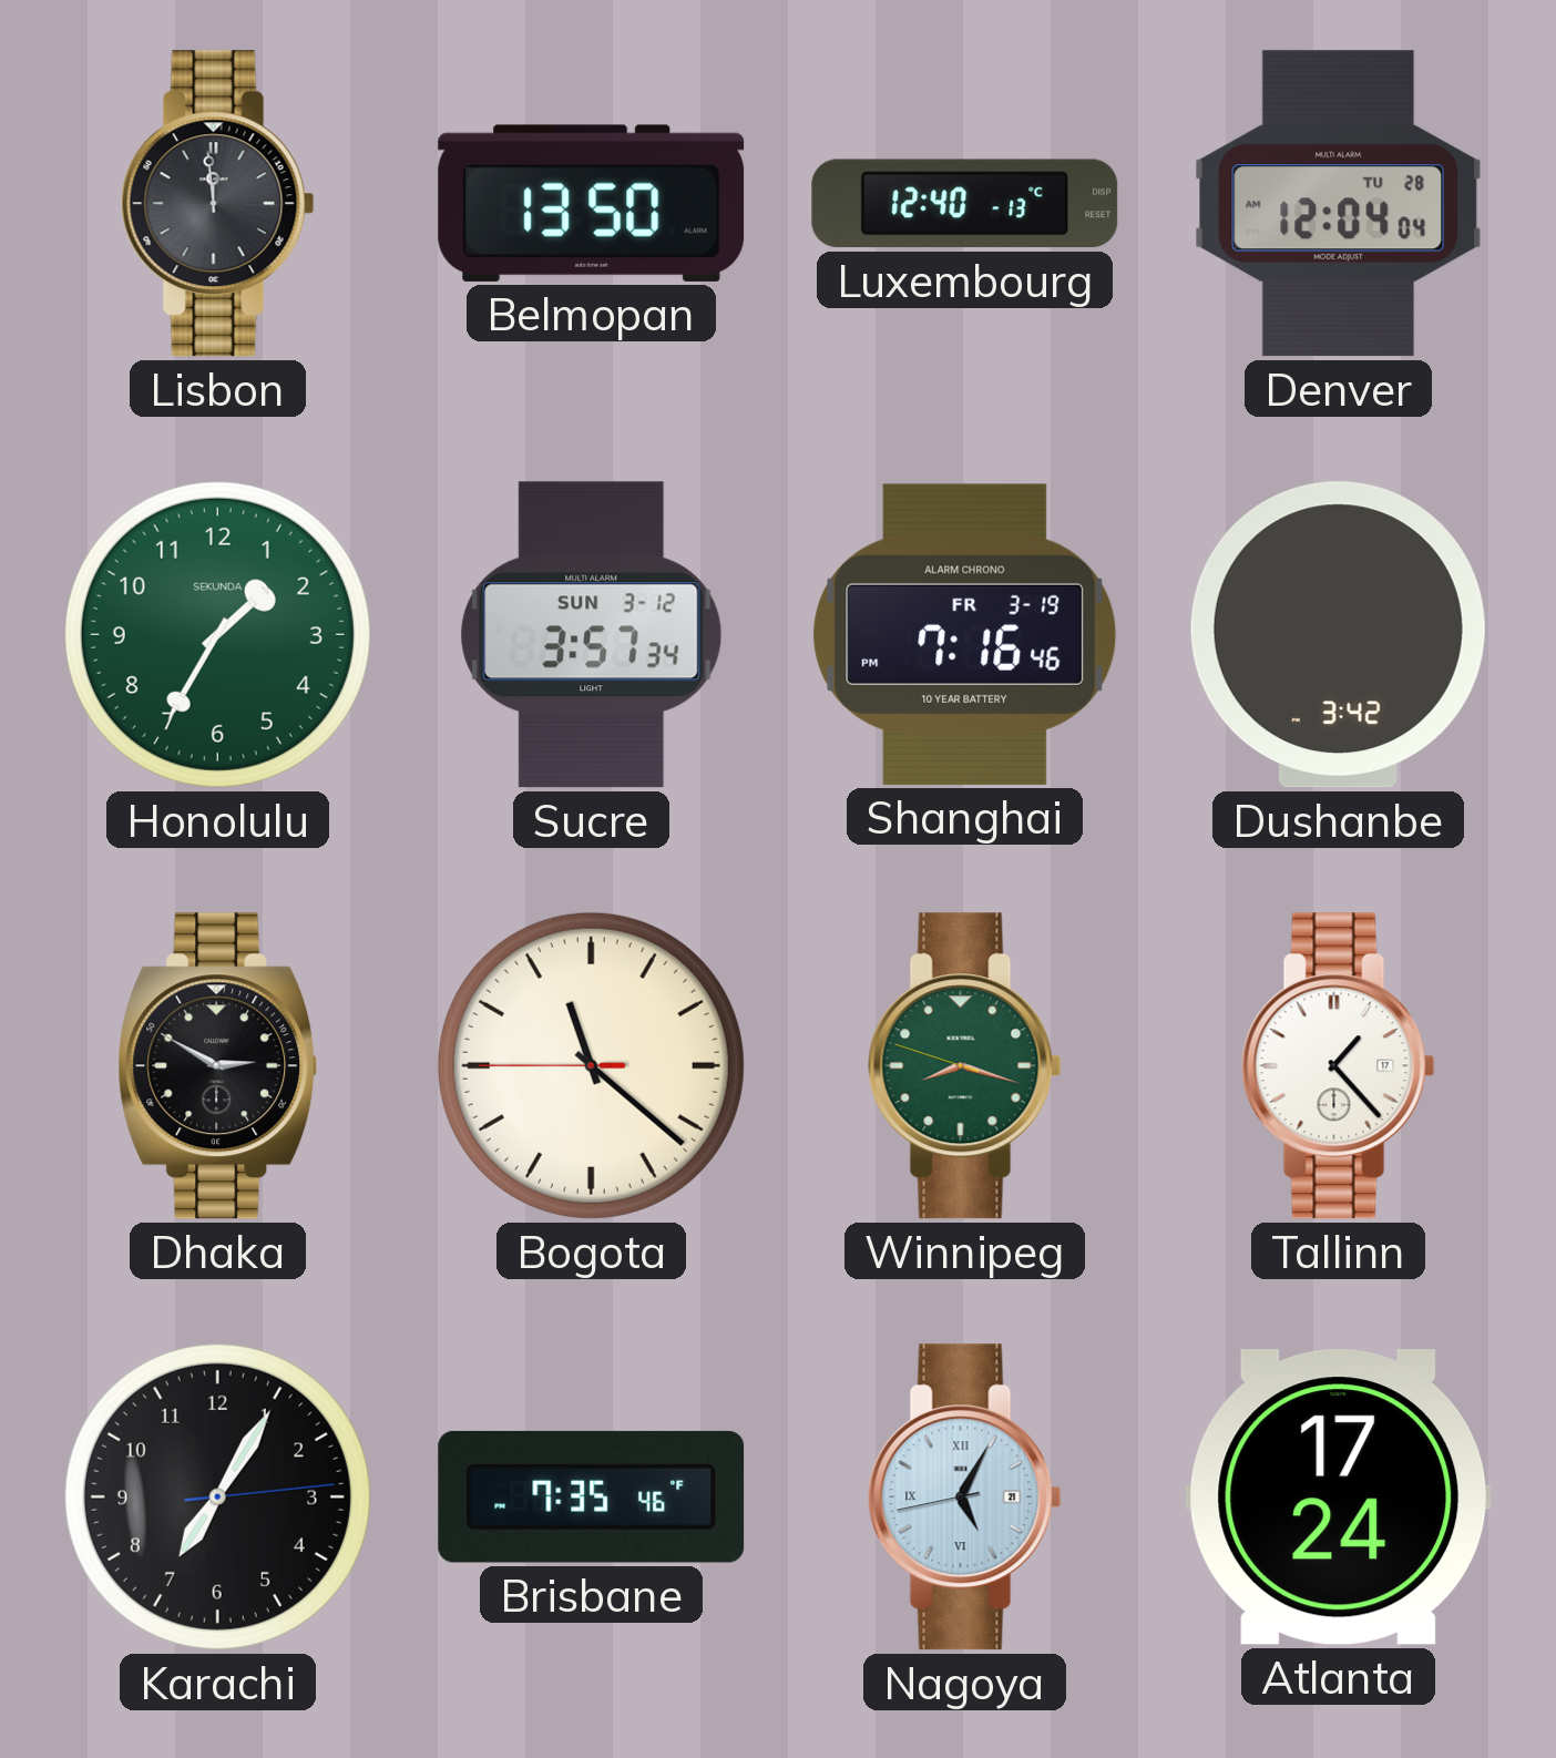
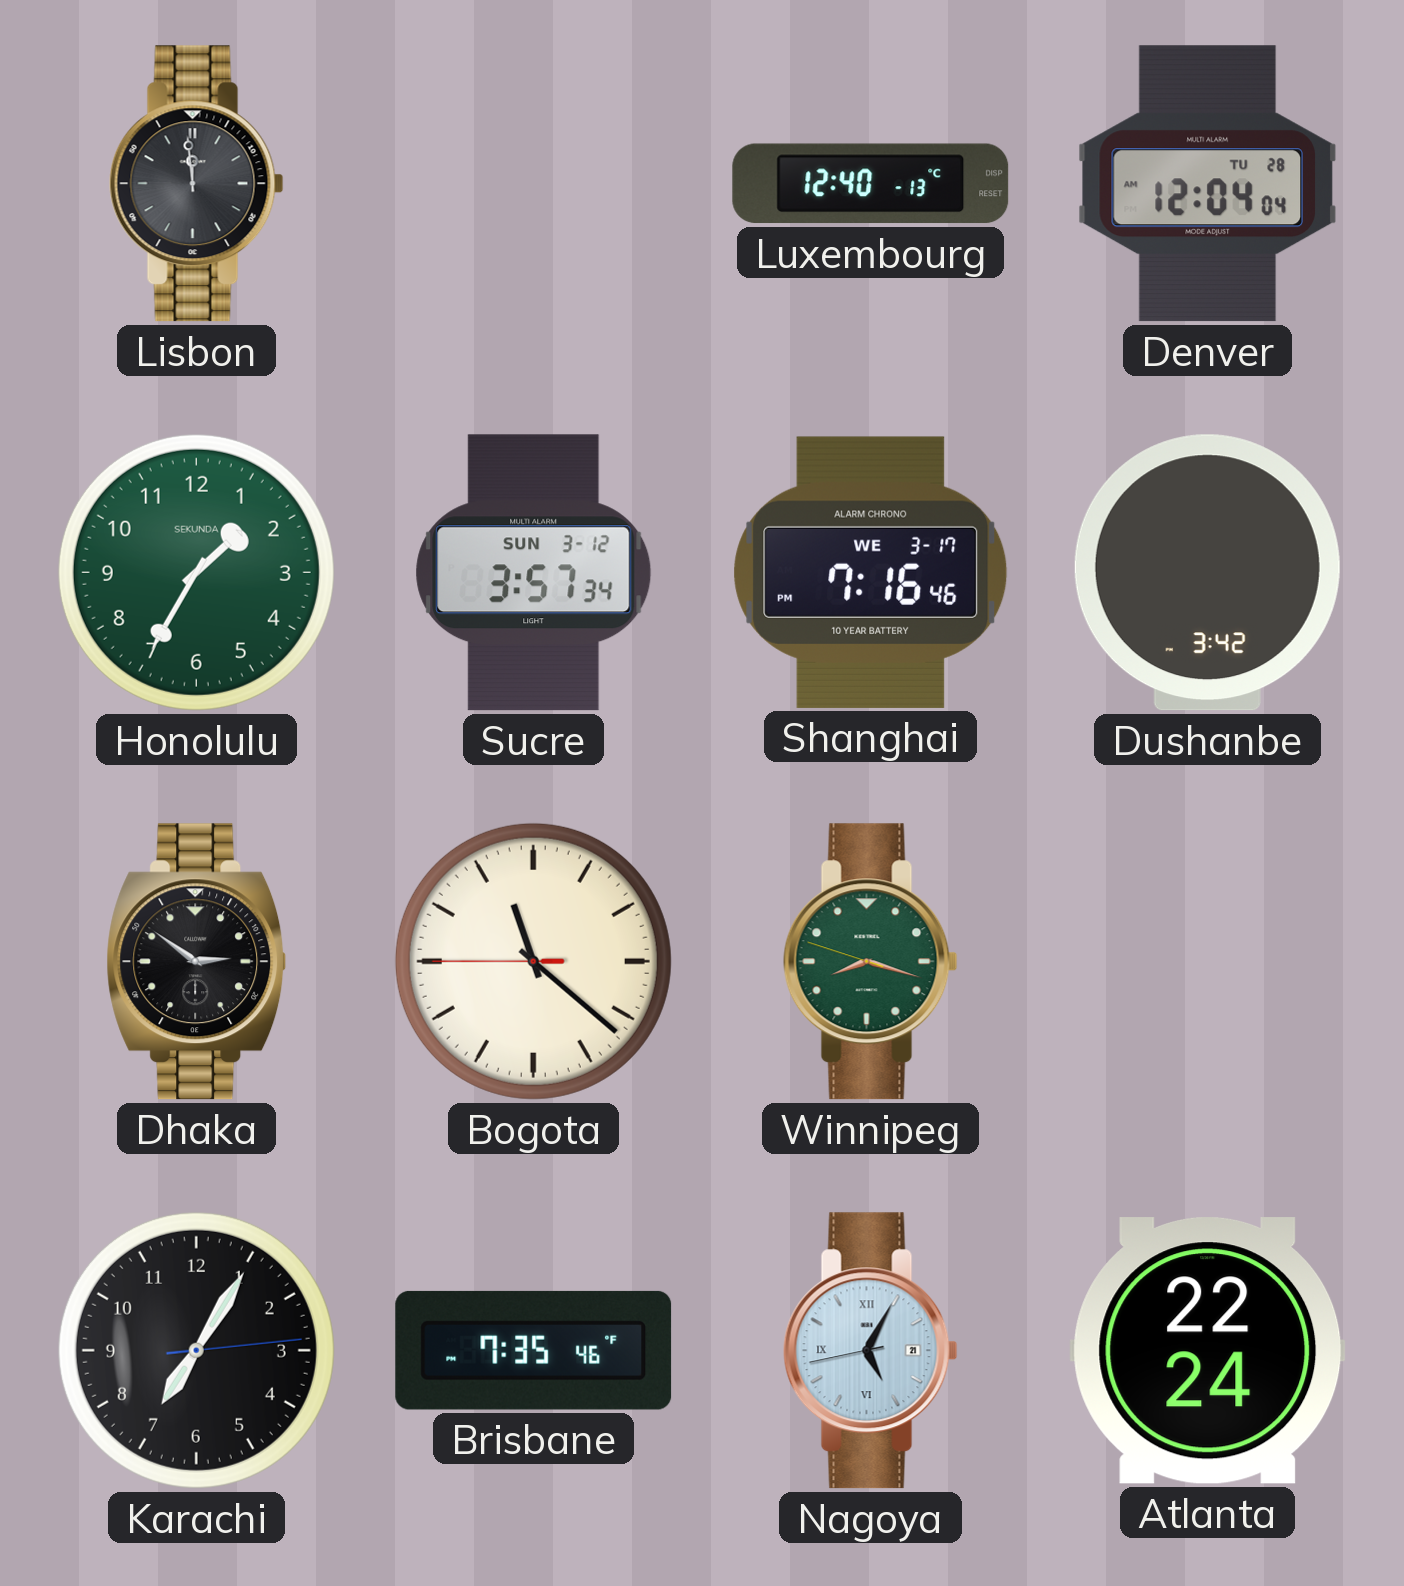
Belmopan: 13:50 -> none
Shanghai date: FR 3-19 -> WE 3-17
Dhaka: 2:50 -> 2:51
Tallinn: 1:23 -> none
Atlanta: 17:24 -> 22:24
